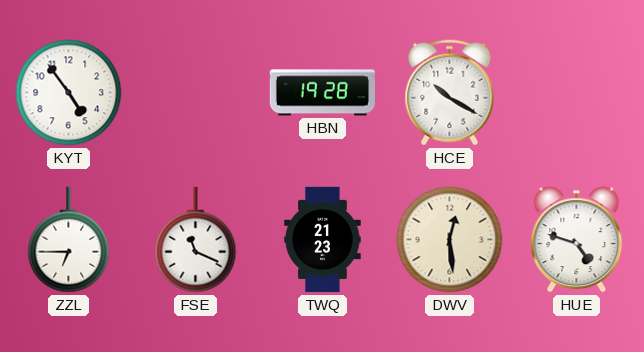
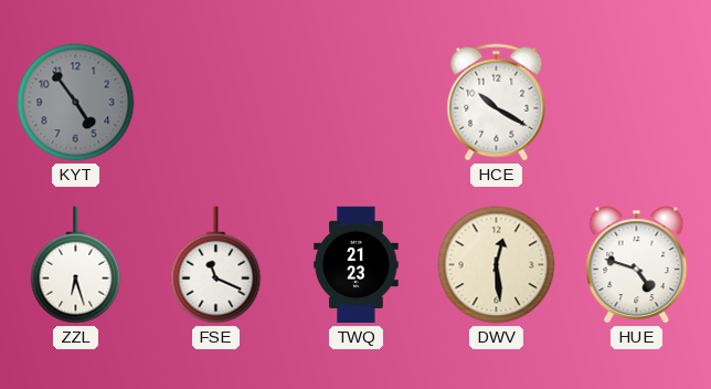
KYT dial: white -> grey
HBN: 19:28 -> none
ZZL: 6:45 -> 6:27
